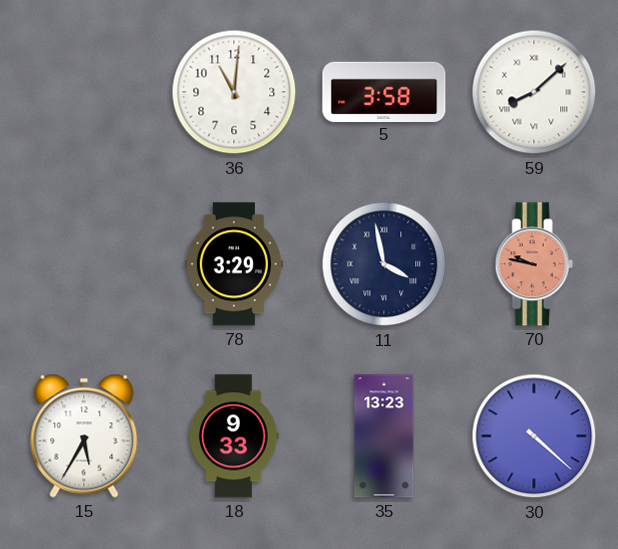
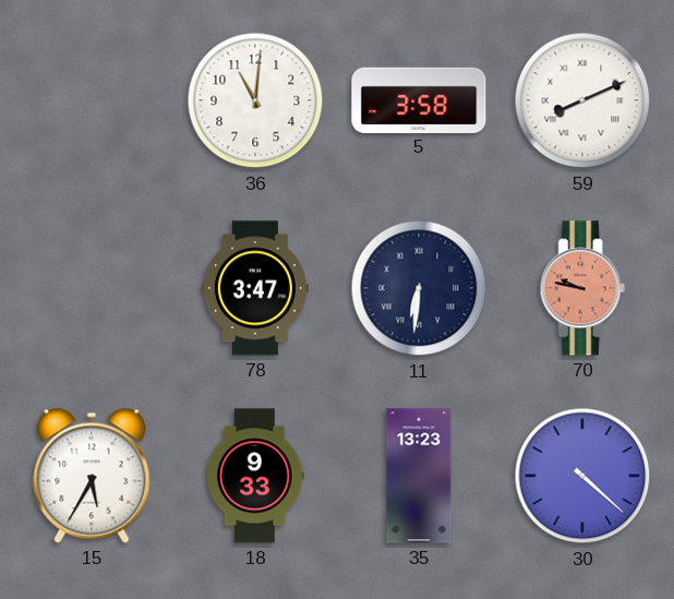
59: 8:08 -> 8:11
78: 3:29 -> 3:47
11: 3:58 -> 6:31
